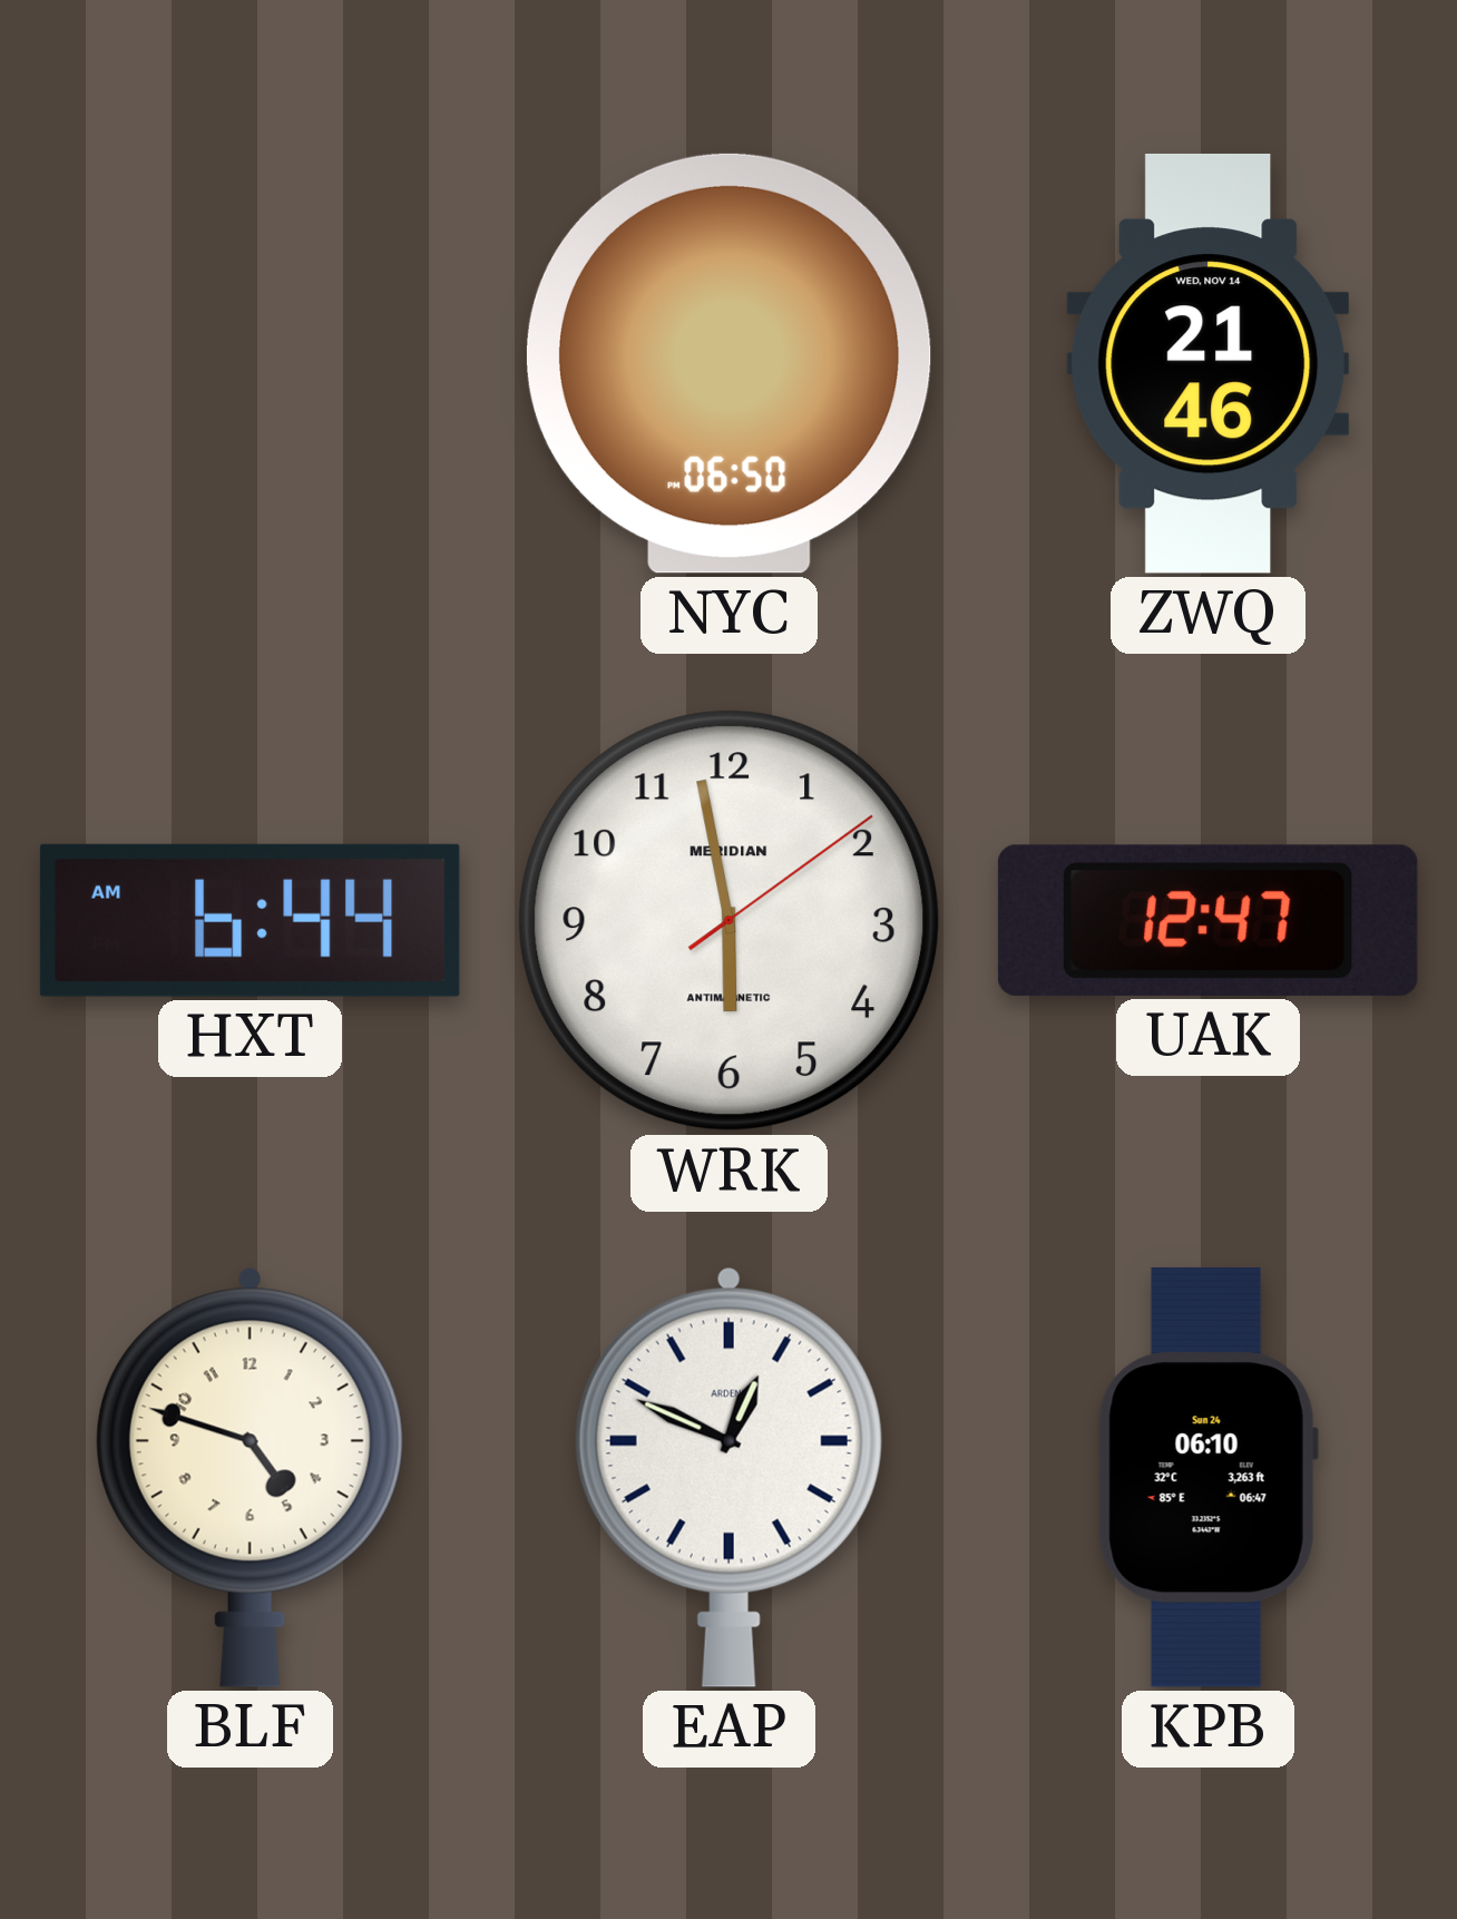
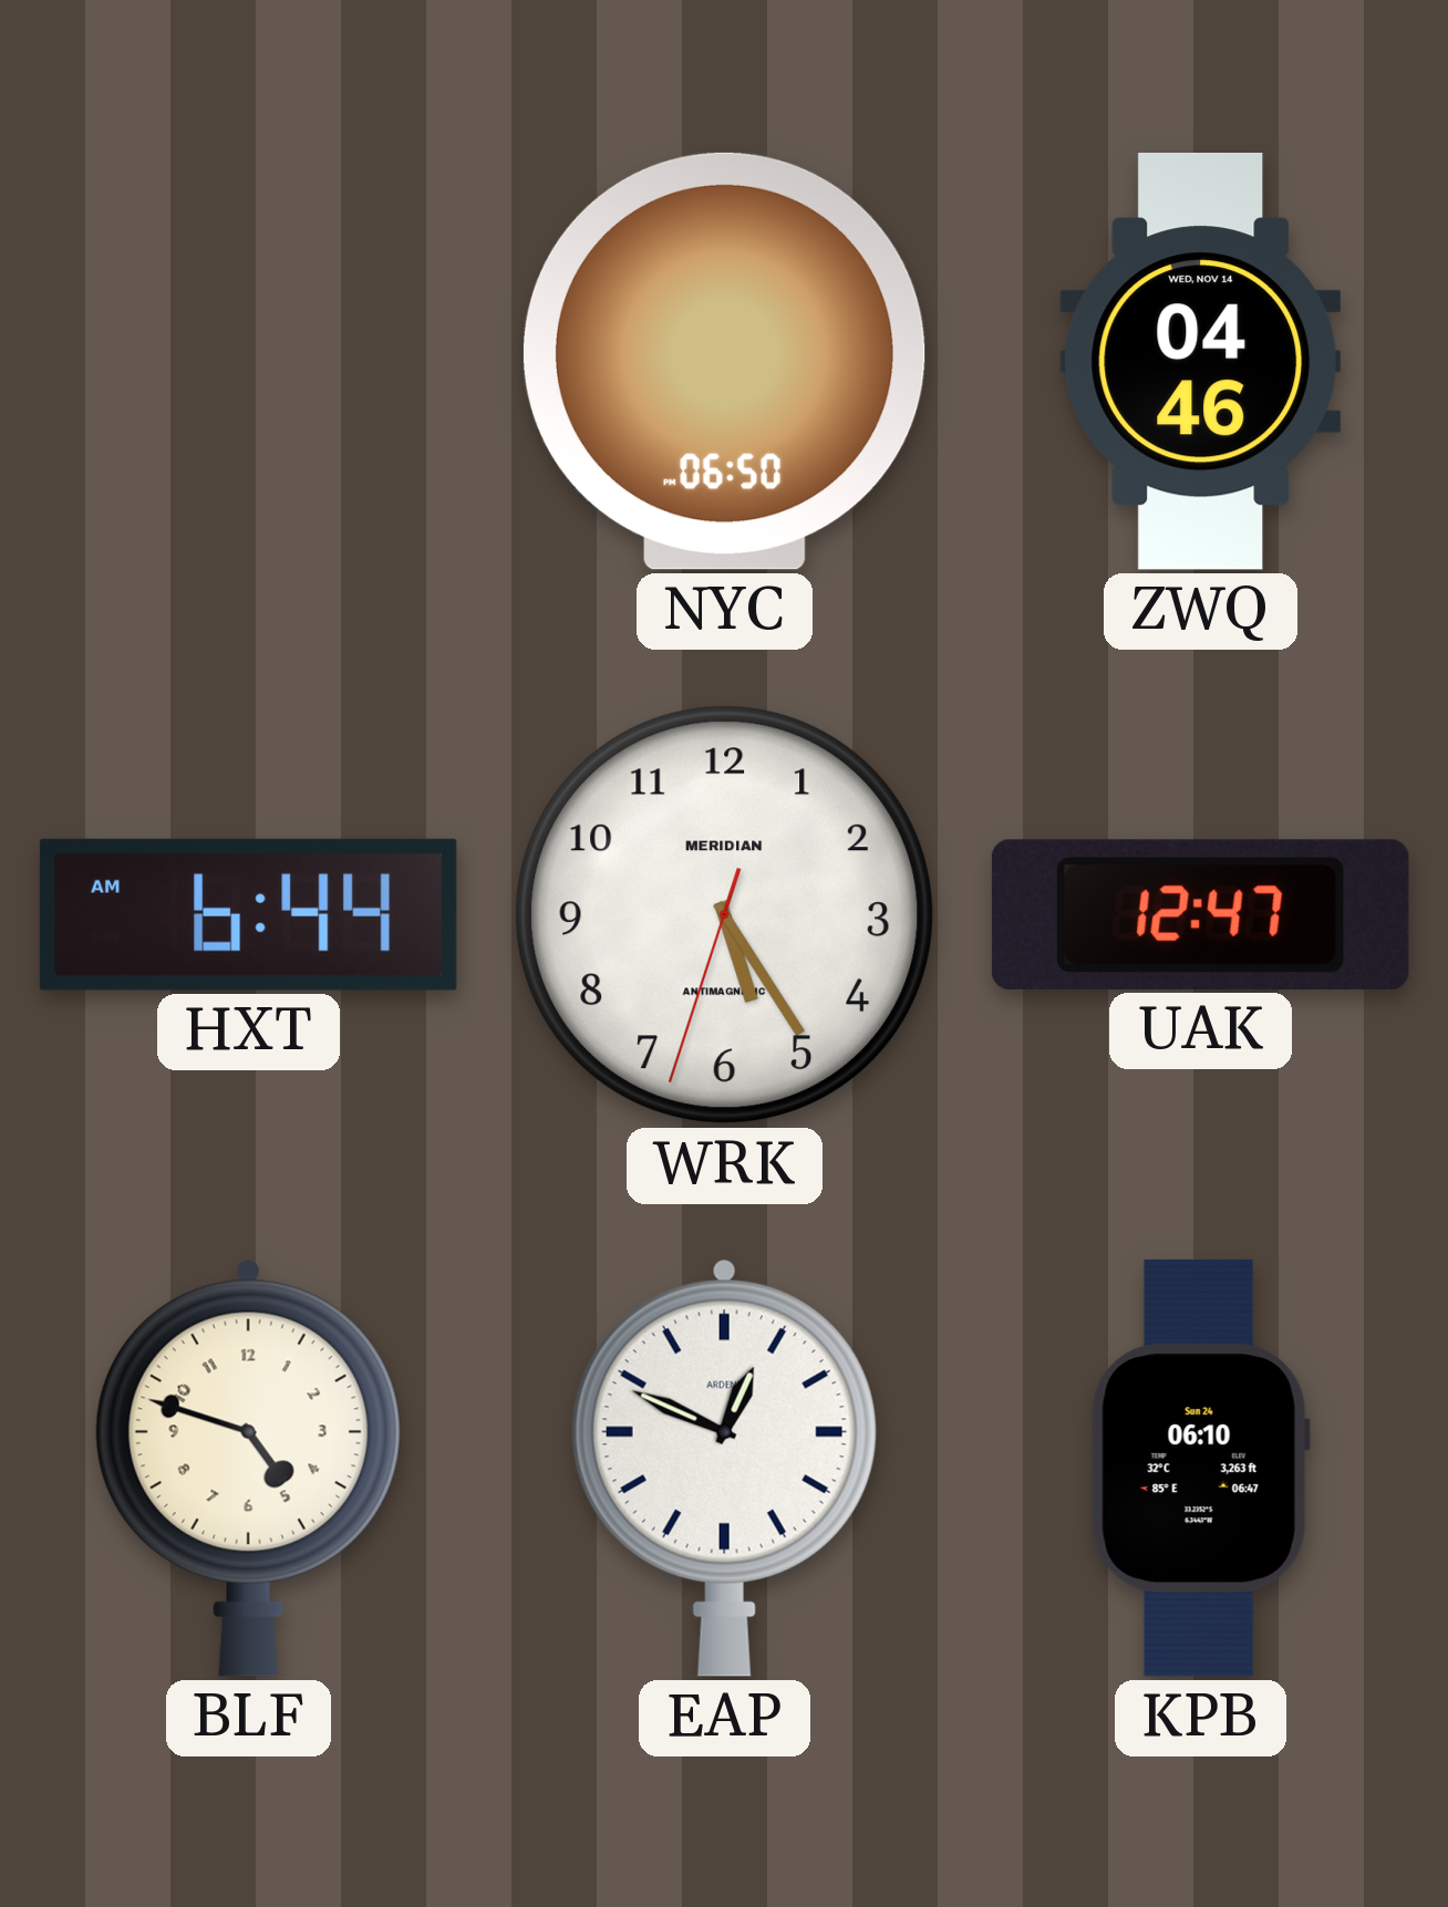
ZWQ: 21:46 -> 04:46
WRK: 5:58 -> 5:24
